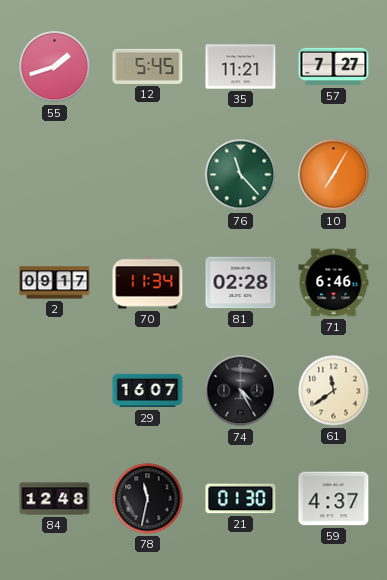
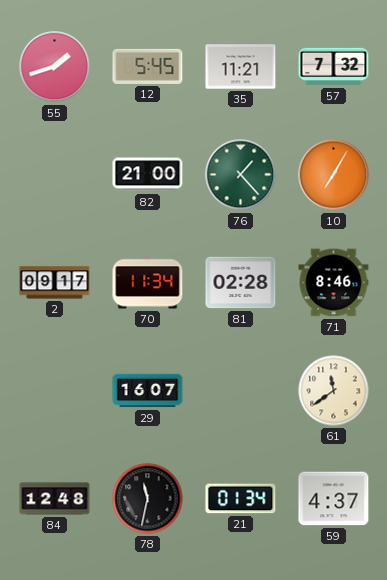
57: 7:27 -> 7:32
82: none -> 21:00
76: 11:23 -> 1:23
71: 6:46 -> 8:46
74: 4:25 -> none
21: 01:30 -> 01:34
